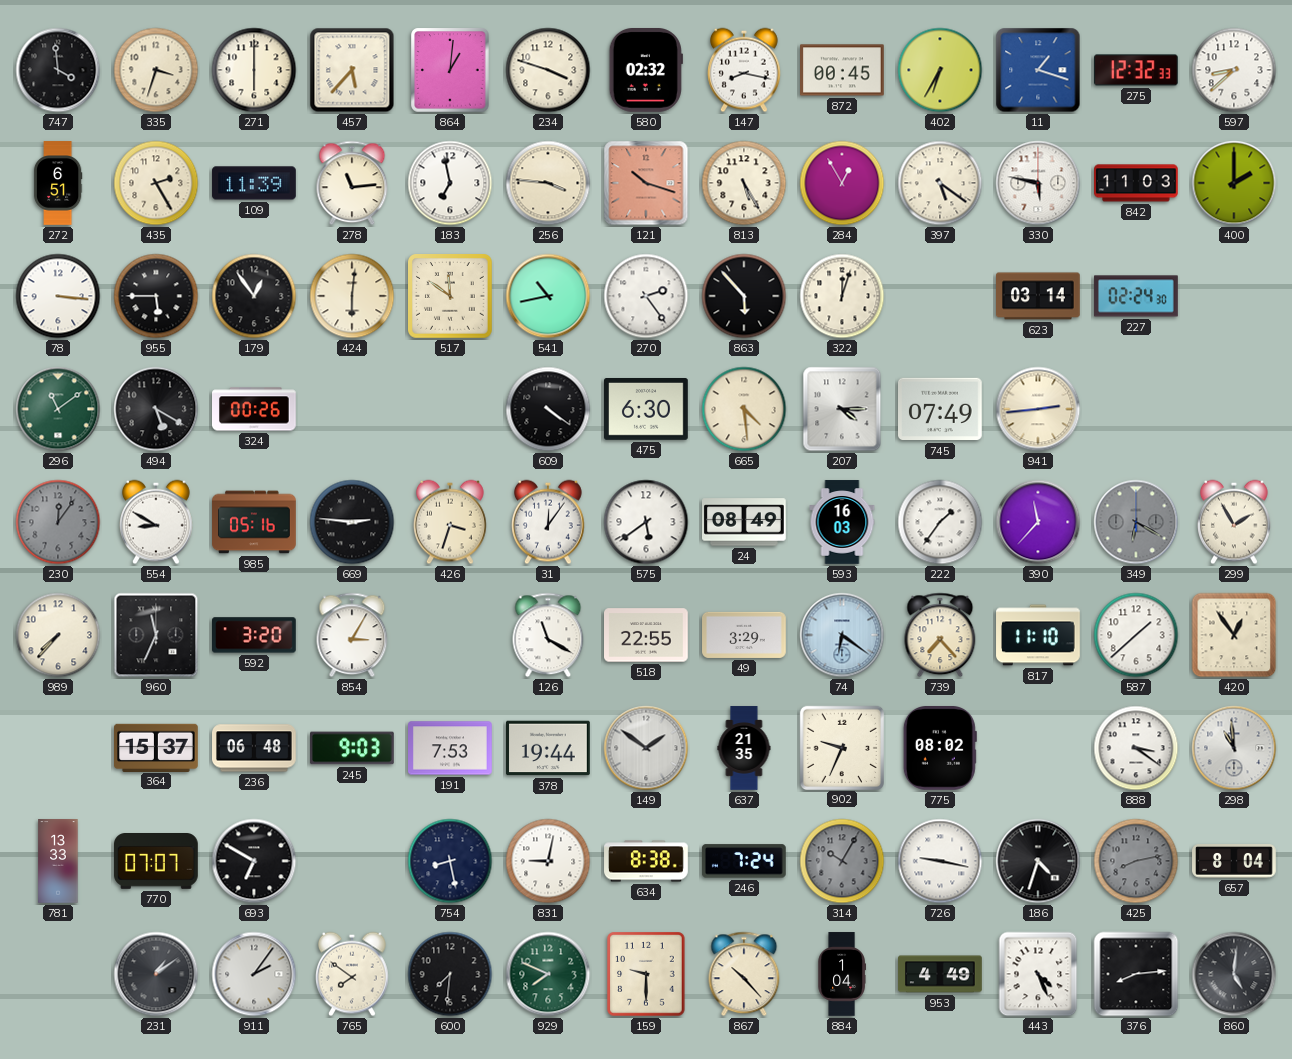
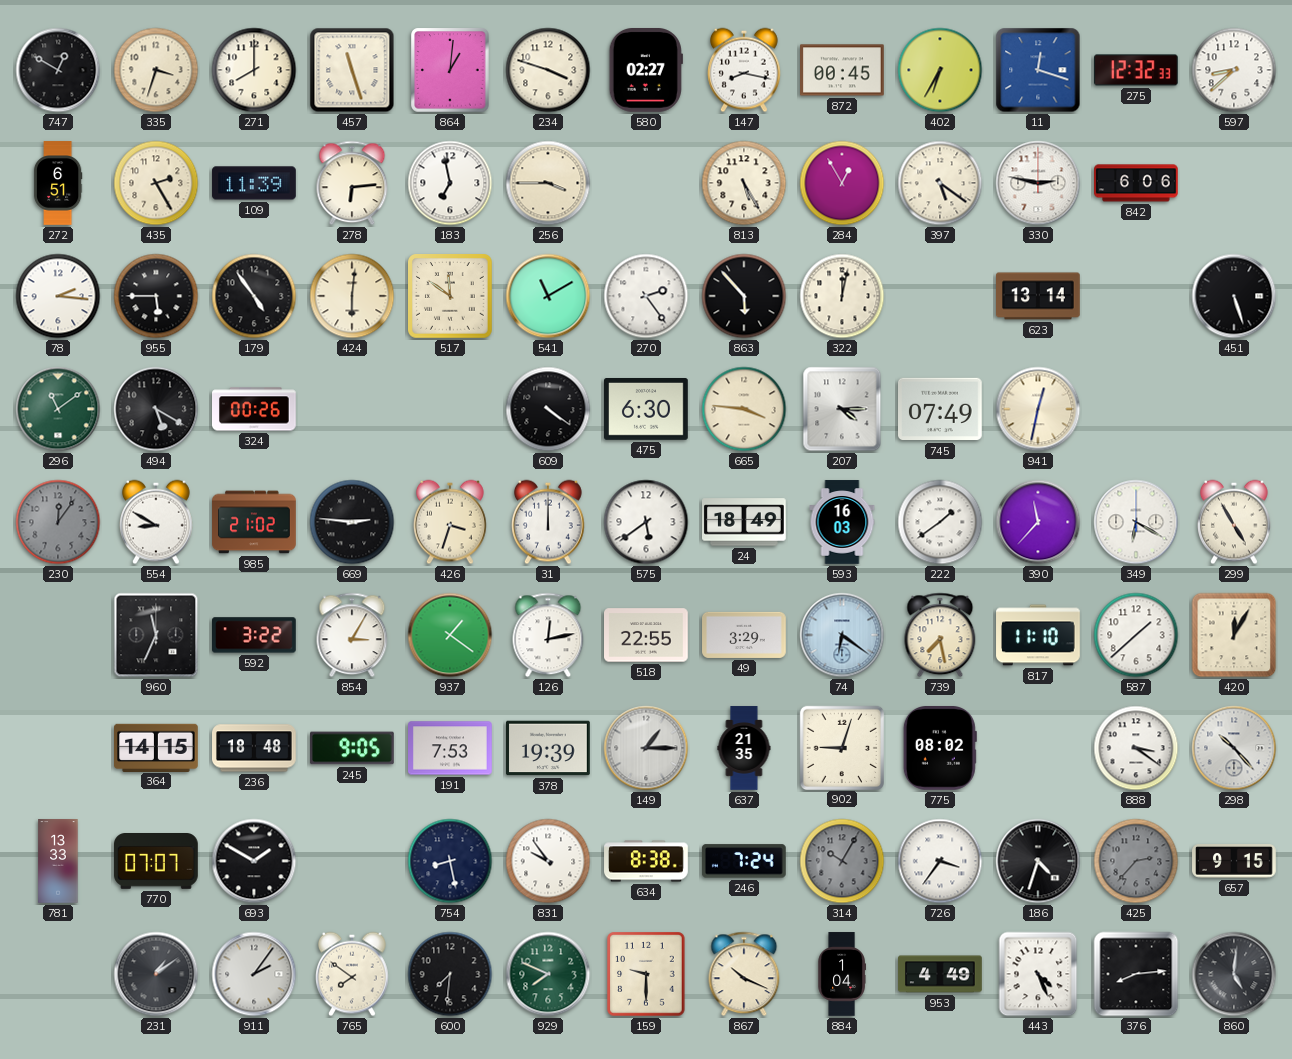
747: 3:59 -> 12:50
271: 6:00 -> 8:00
457: 5:37 -> 11:27
580: 02:32 -> 02:27
11: 1:18 -> 12:18
278: 11:14 -> 6:14
256: 3:46 -> 3:45
121: 10:18 -> none
330: 5:47 -> 2:47
842: 11:03 -> 6:06
400: 2:00 -> none
78: 3:16 -> 2:16
179: 12:54 -> 4:54
541: 10:43 -> 11:10
322: 12:03 -> 12:02
623: 03:14 -> 13:14
227: 02:24 -> none
451: none -> 5:27
665: 4:29 -> 3:46
941: 2:44 -> 12:32
985: 05:16 -> 21:02
31: 12:06 -> 12:00
24: 08:49 -> 18:49
222: 1:36 -> 1:39
349 dial: grey -> white
299: 1:55 -> 4:55
989: 7:37 -> none
592: 3:20 -> 3:22
937: none -> 1:21
126: 11:20 -> 12:13
739: 7:23 -> 7:28
420: 12:54 -> 12:05
364: 15:37 -> 14:15
236: 06:48 -> 18:48
245: 9:03 -> 9:05
378: 19:44 -> 19:39
149: 1:51 -> 1:15
902: 9:34 -> 9:03
298: 10:59 -> 10:23
693: 6:50 -> 1:50
831: 9:02 -> 9:54
726: 9:17 -> 3:36
425: 8:13 -> 2:37
657: 8:04 -> 9:15
867: 10:23 -> 10:19
